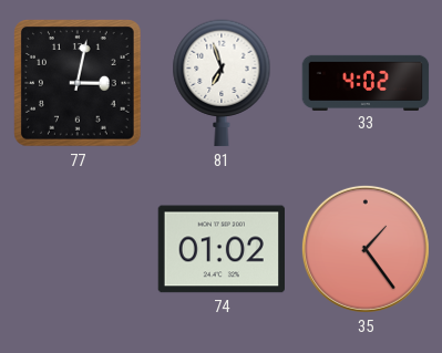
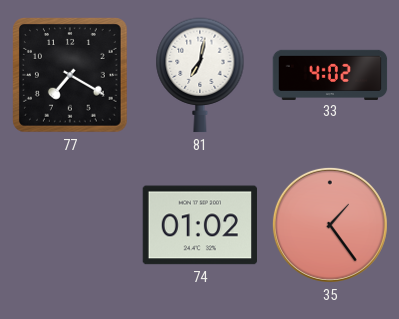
77: 3:02 -> 7:20
81: 6:57 -> 7:02
